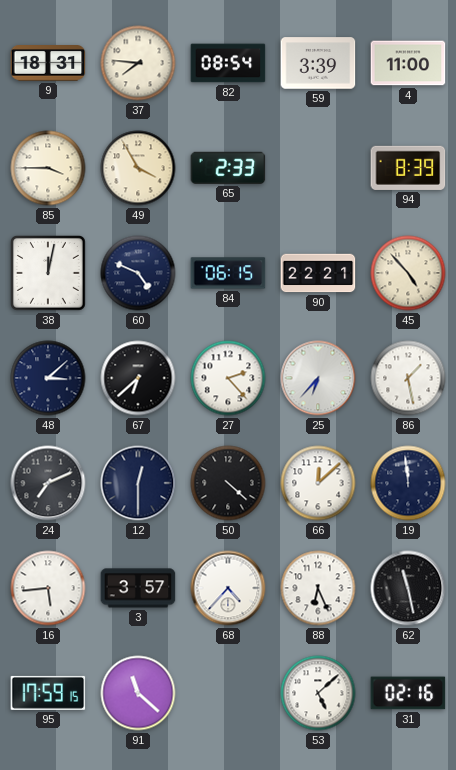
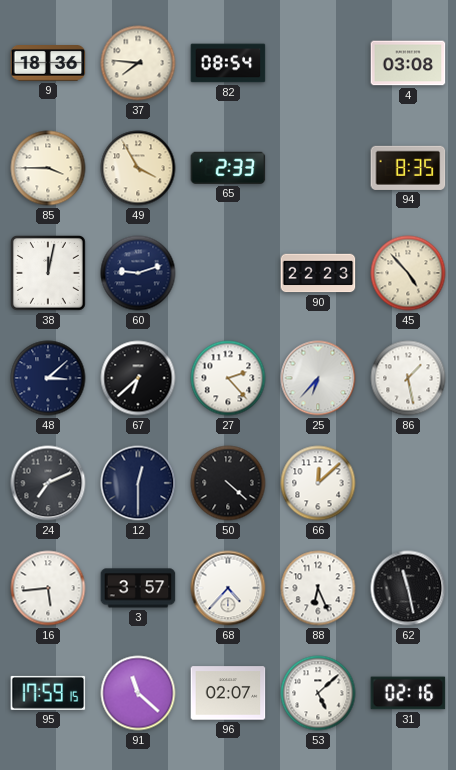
9: 18:31 -> 18:36
59: 3:39 -> none
4: 11:00 -> 03:08
94: 8:39 -> 8:35
60: 4:49 -> 9:12
84: 06:15 -> none
90: 22:21 -> 22:23
19: 11:59 -> none
96: none -> 02:07
